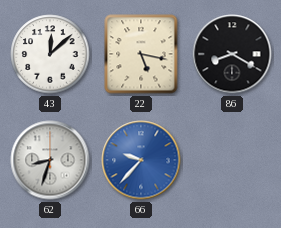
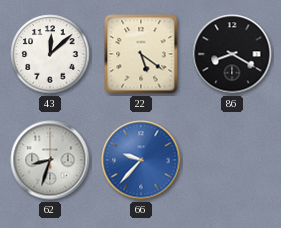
22: 5:17 -> 5:21
